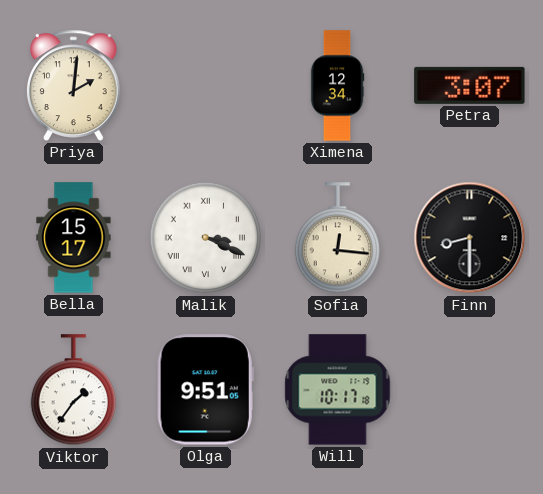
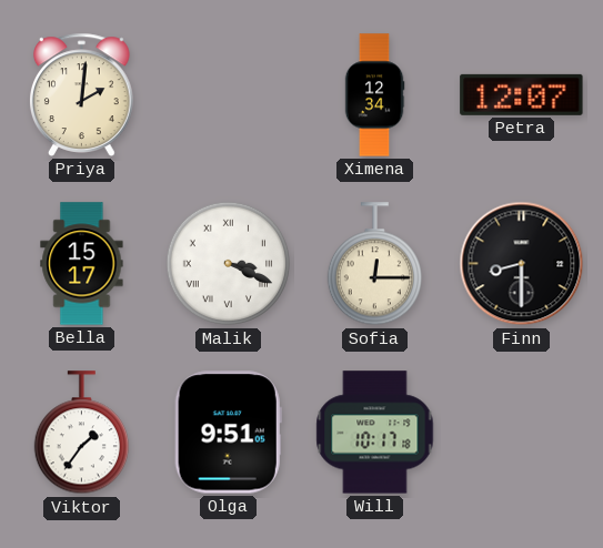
Petra: 3:07 -> 12:07
Sofia: 12:16 -> 12:15
